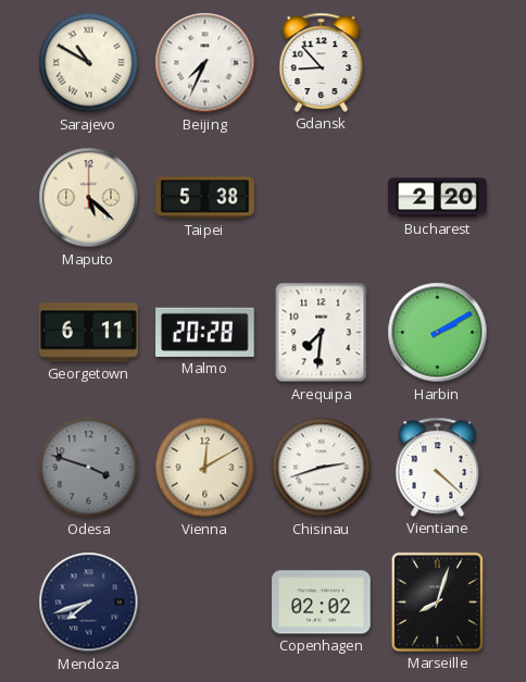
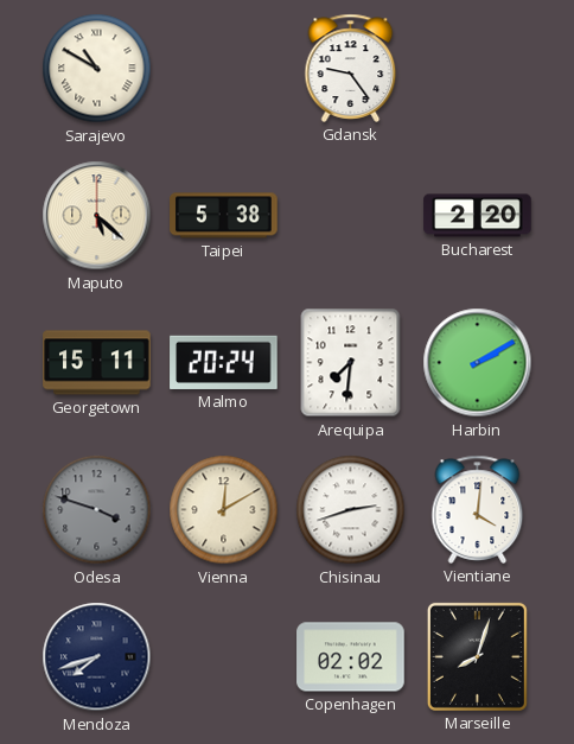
Beijing: 7:34 -> none
Gdansk: 8:53 -> 9:24
Georgetown: 6:11 -> 15:11
Malmo: 20:28 -> 20:24
Vientiane: 4:22 -> 4:01
